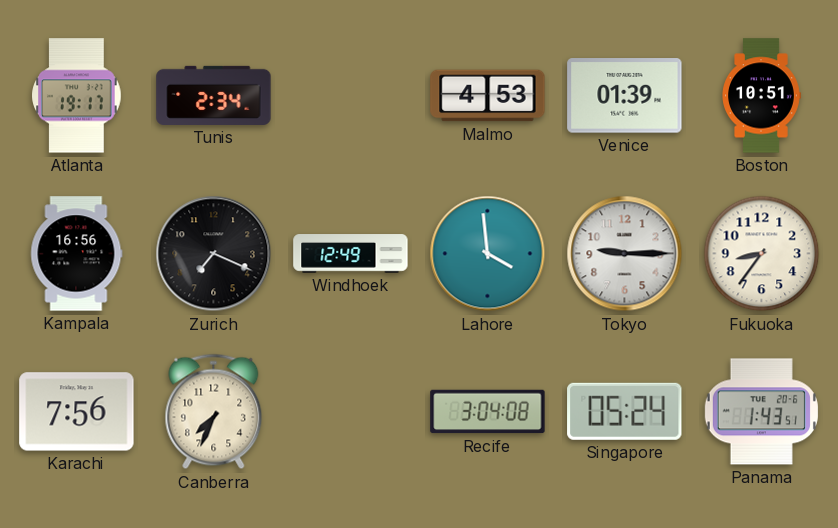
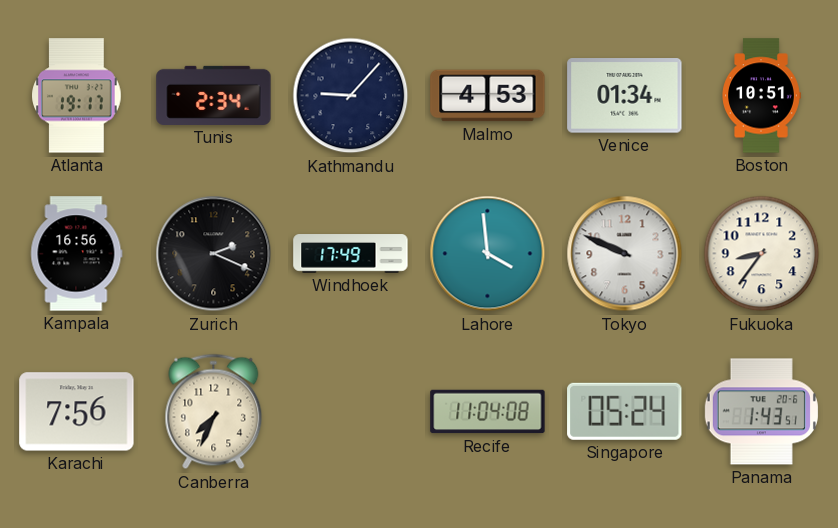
Kathmandu: none -> 9:07
Venice: 01:39 -> 01:34
Zurich: 7:19 -> 2:19
Windhoek: 12:49 -> 17:49
Tokyo: 9:15 -> 9:49
Recife: 3:04 -> 11:04
